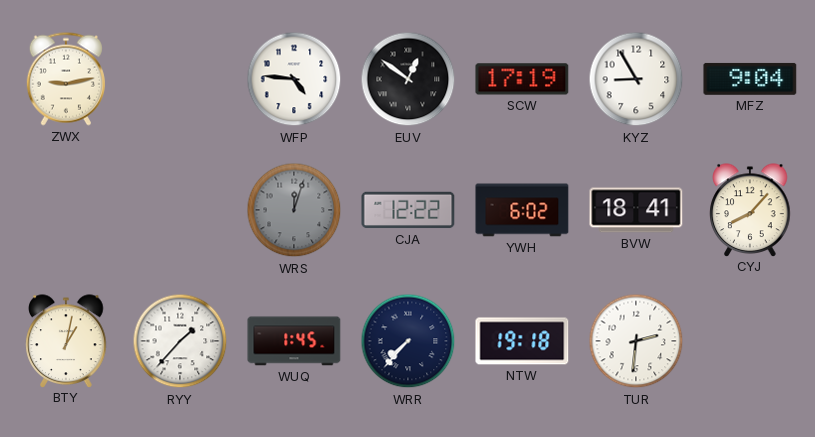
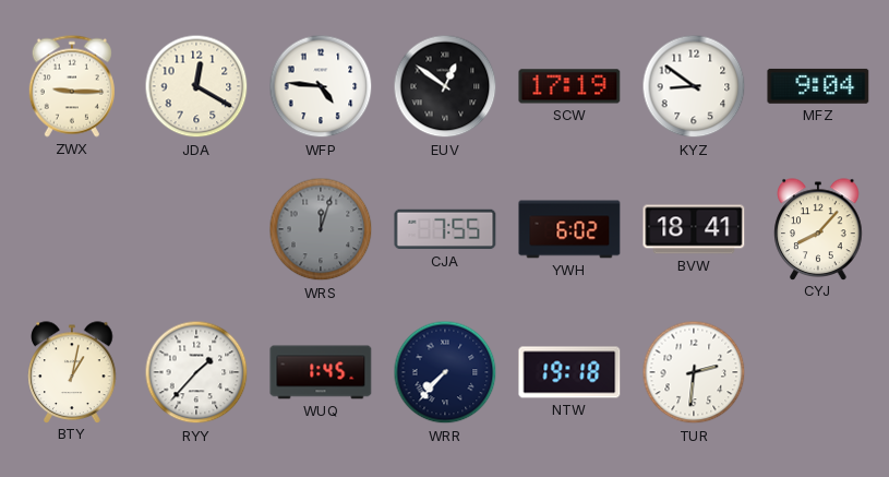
ZWX: 9:13 -> 9:15
JDA: none -> 12:20
KYZ: 8:55 -> 8:51
CJA: 12:22 -> 7:55
